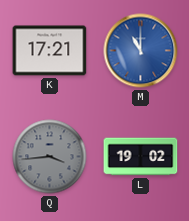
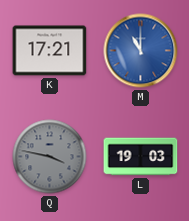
Q: 3:44 -> 3:47
L: 19:02 -> 19:03
